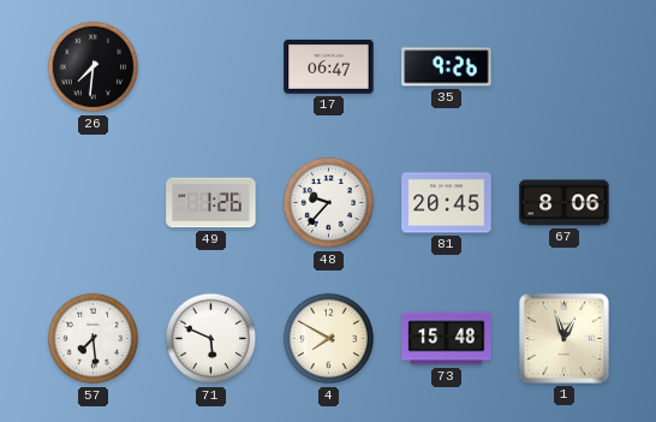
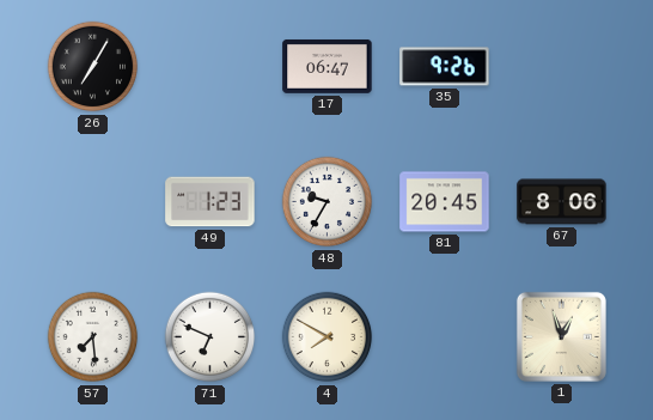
26: 7:31 -> 7:05
49: 1:26 -> 1:23
48: 9:37 -> 9:35
71: 5:49 -> 6:49
73: 15:48 -> none
